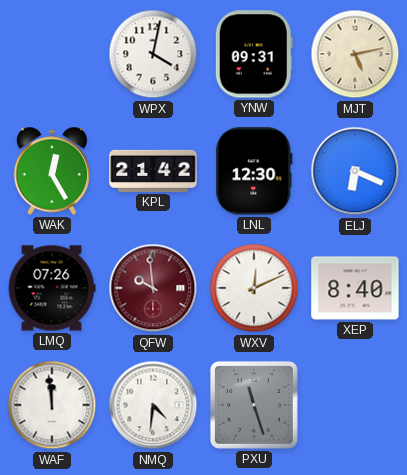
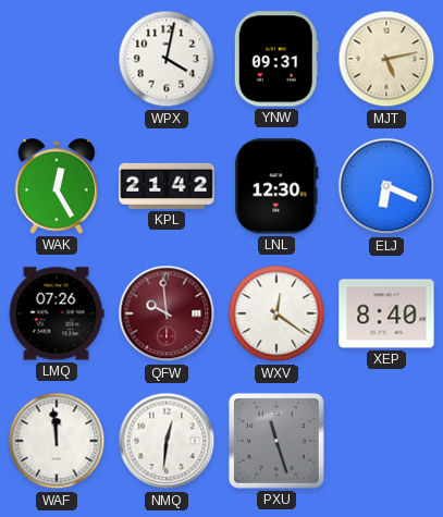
WXV: 12:11 -> 12:21
NMQ: 4:31 -> 12:31
